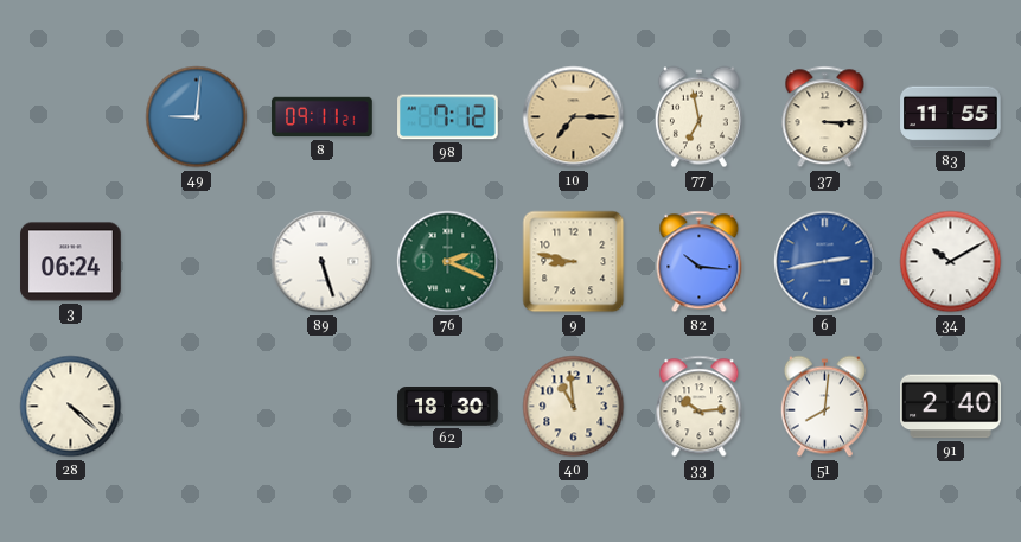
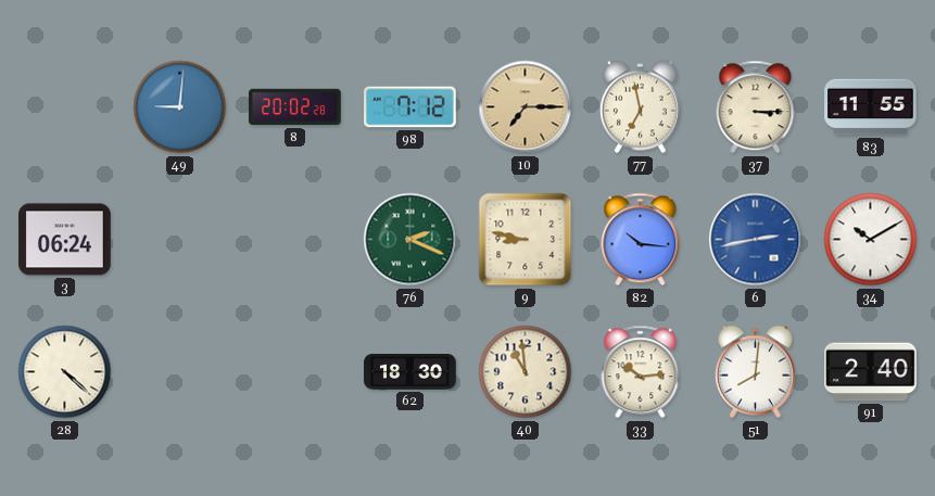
8: 09:11 -> 20:02
89: 5:27 -> none
